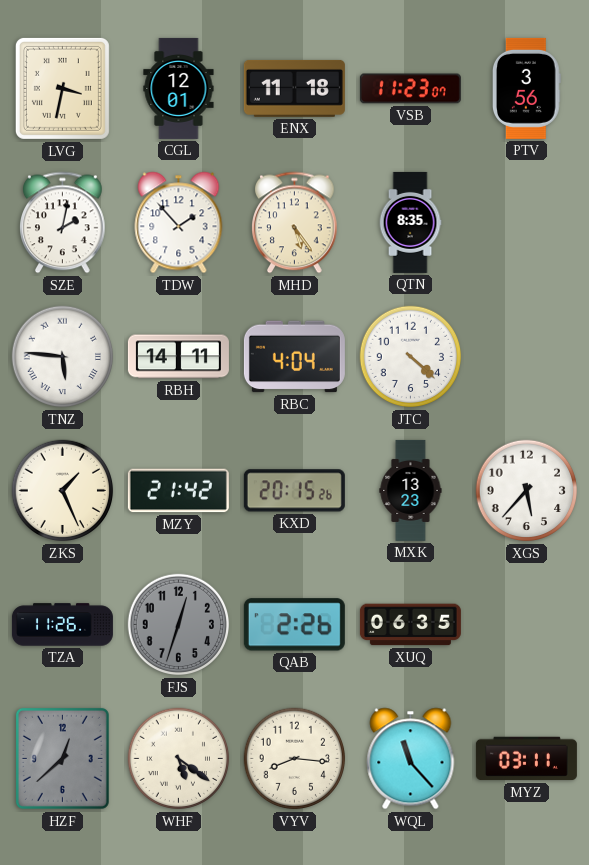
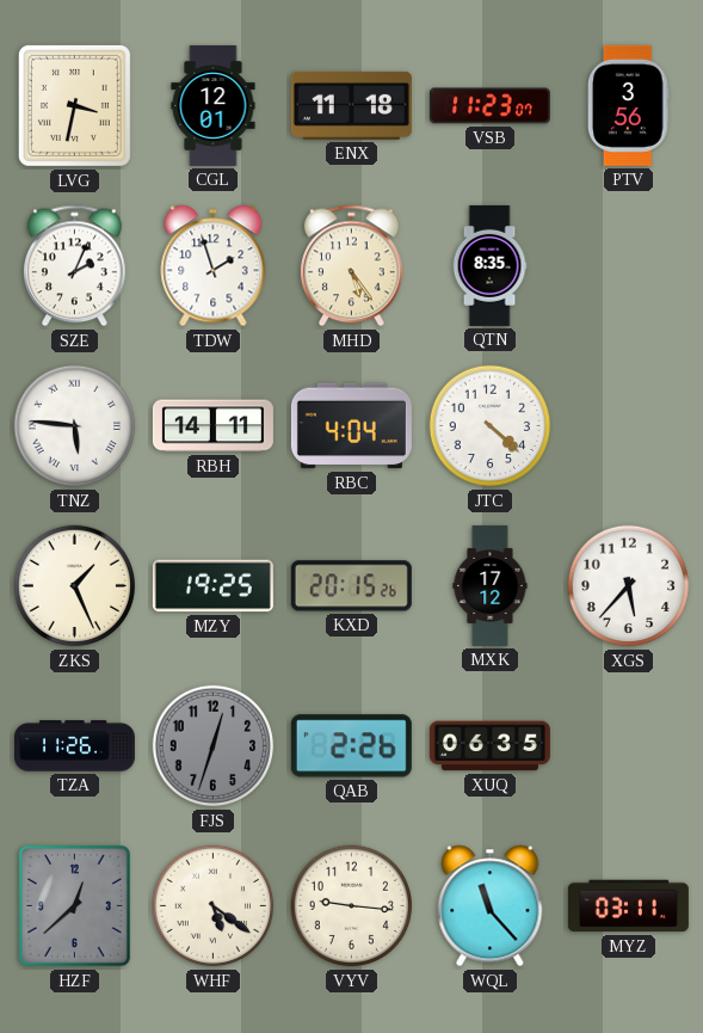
SZE: 2:02 -> 2:04
TDW: 1:53 -> 1:57
MZY: 21:42 -> 19:25
MXK: 13:23 -> 17:12
VYV: 8:16 -> 9:16
